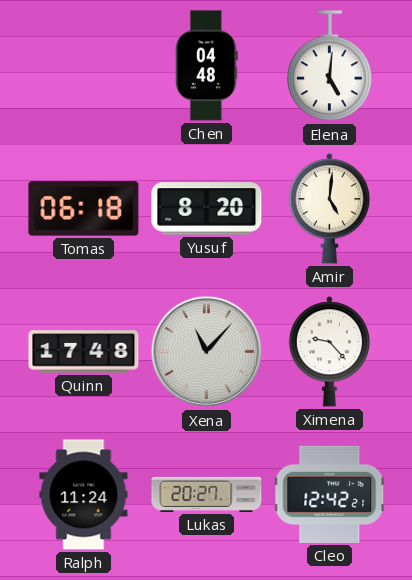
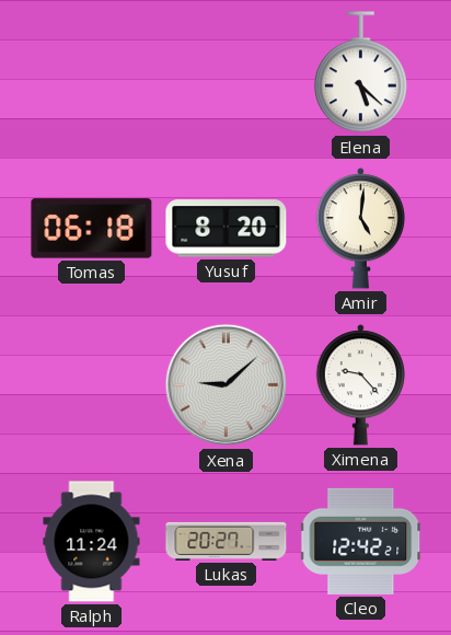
Chen: 04:48 -> none
Elena: 5:01 -> 5:22
Quinn: 17:48 -> none
Xena: 11:07 -> 9:08
